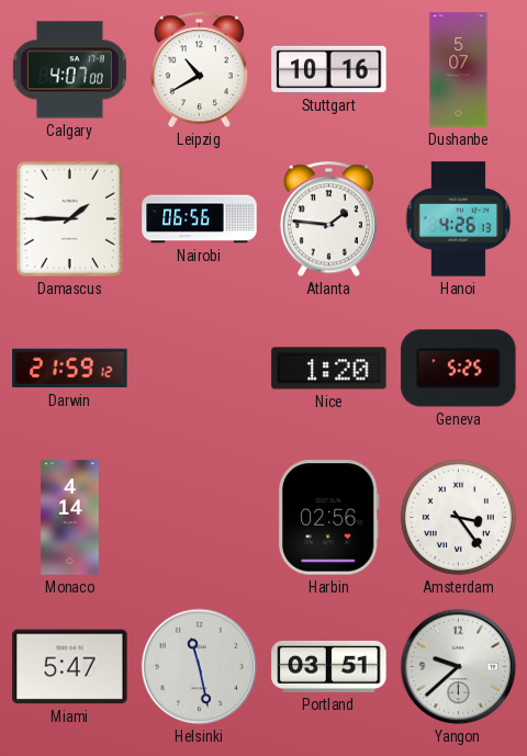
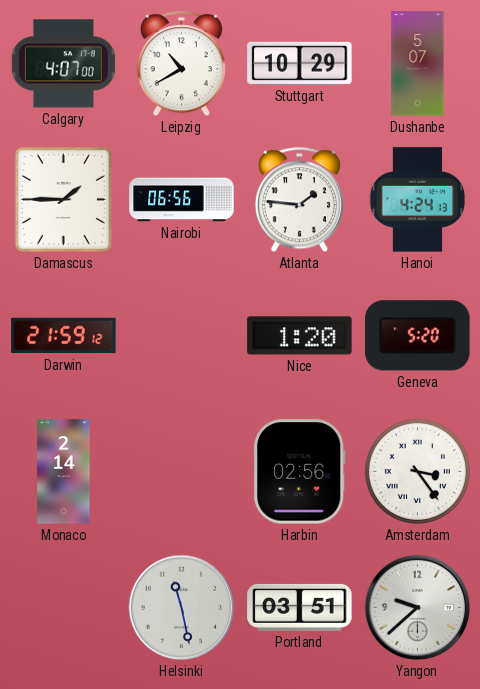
Stuttgart: 10:16 -> 10:29
Hanoi: 4:26 -> 4:24
Geneva: 5:25 -> 5:20
Monaco: 4:14 -> 2:14
Miami: 5:47 -> none
